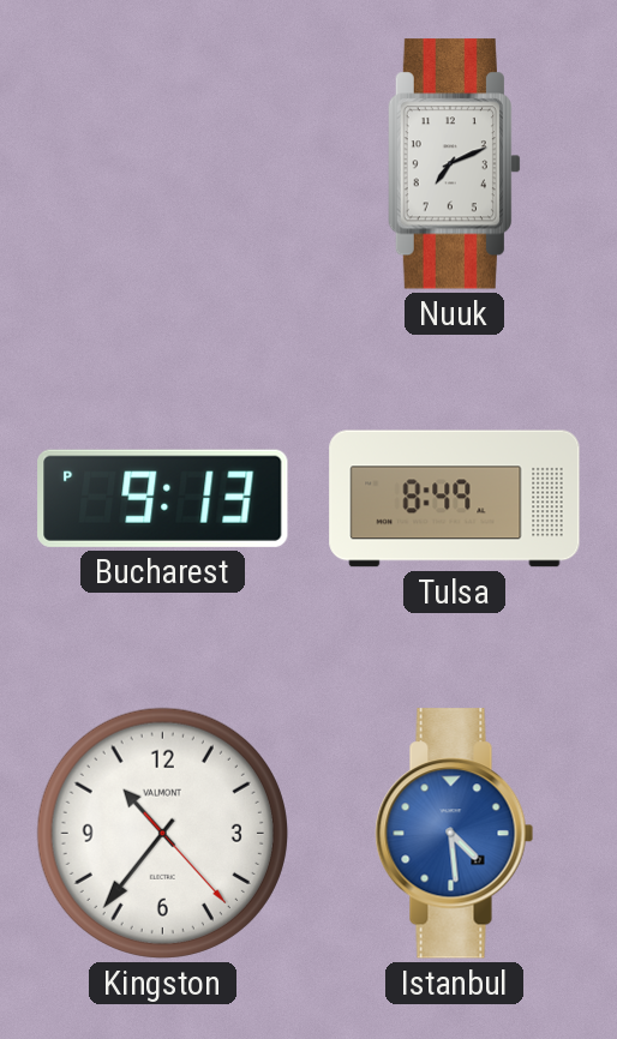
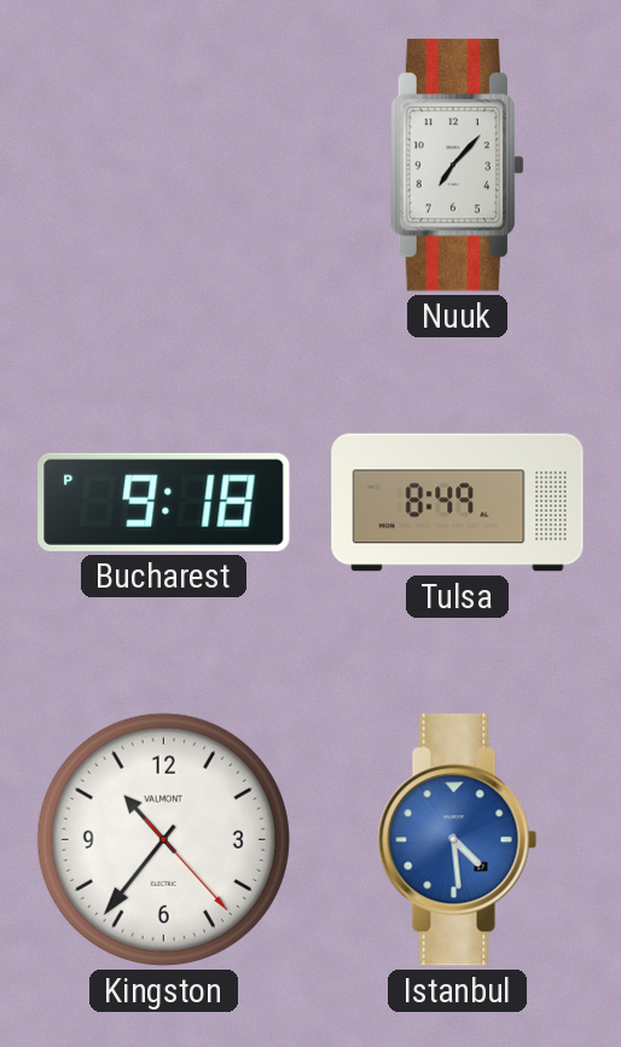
Nuuk: 7:11 -> 7:07
Bucharest: 9:13 -> 9:18
